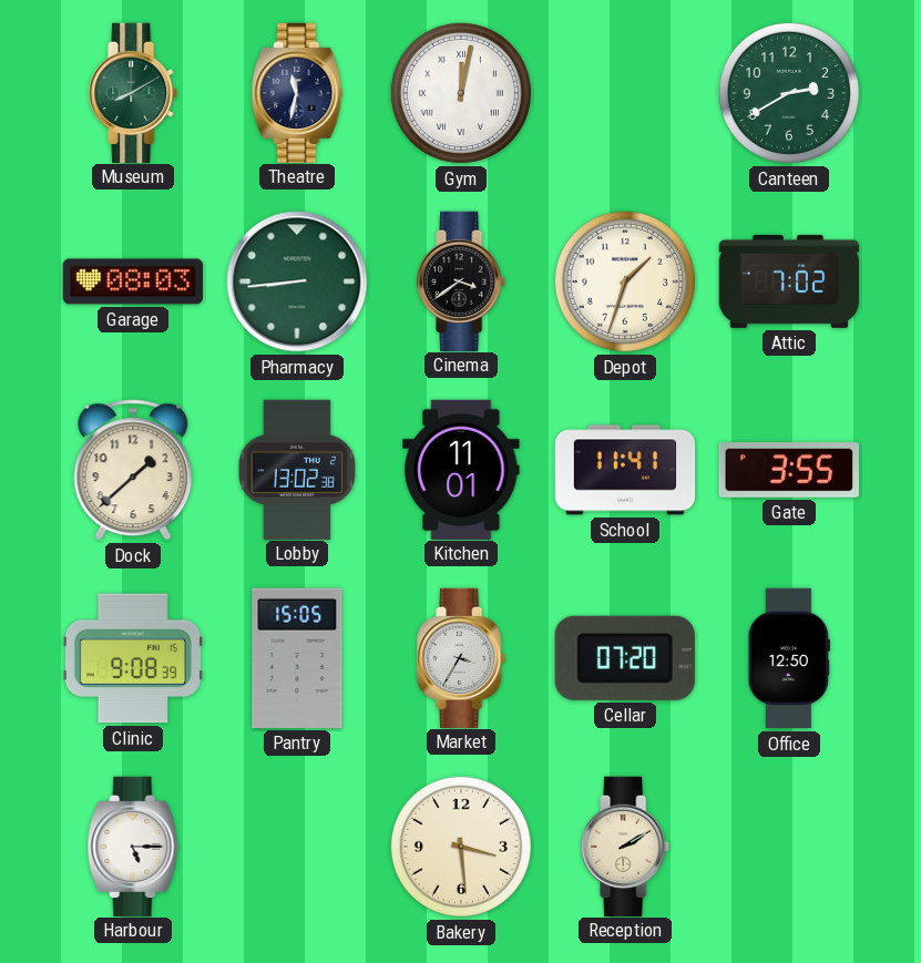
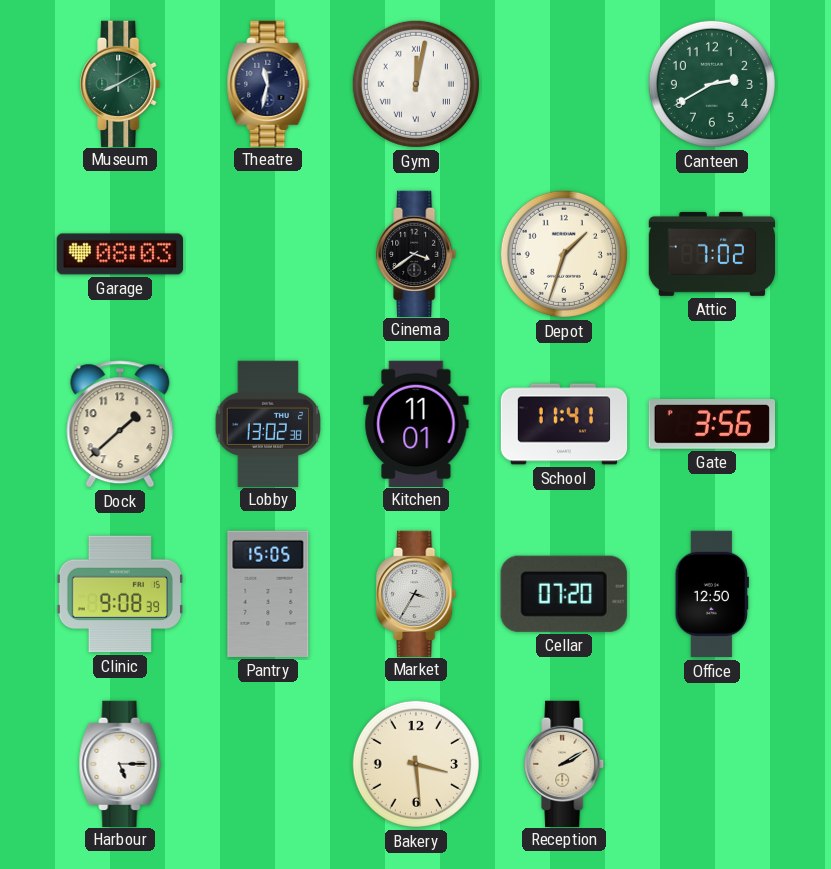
Pharmacy: 8:44 -> none
Gate: 3:55 -> 3:56
